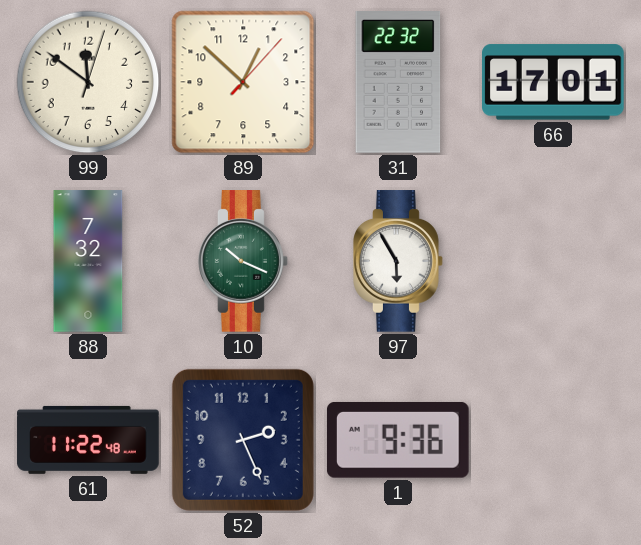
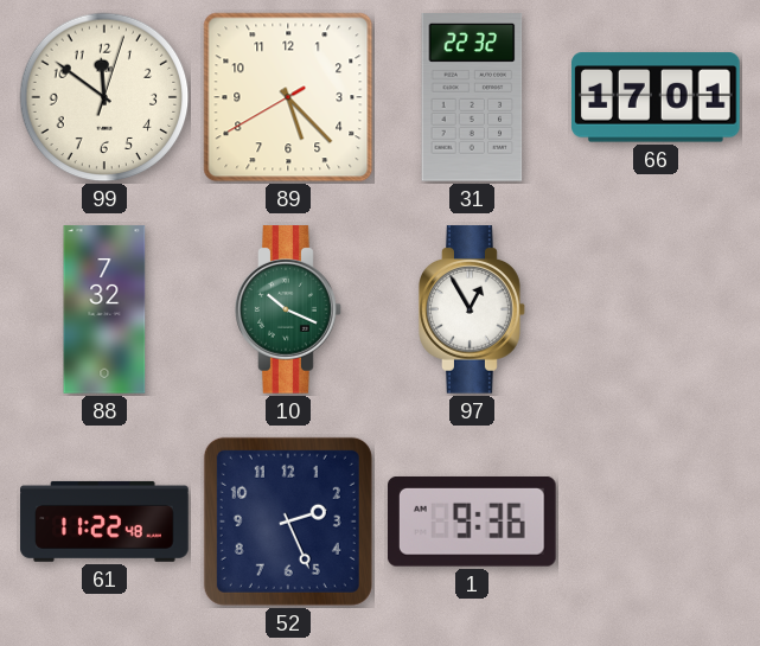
89: 12:52 -> 5:22
97: 5:55 -> 12:55
